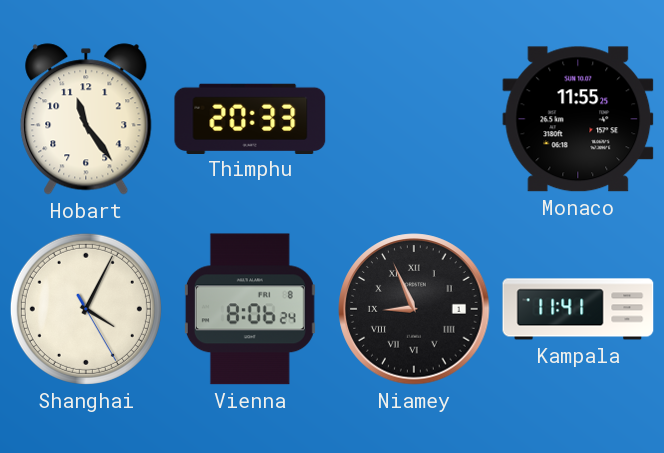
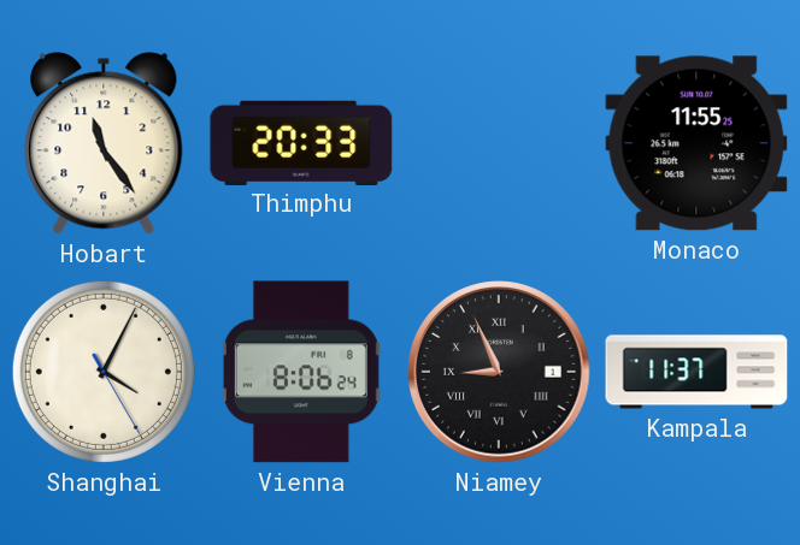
Kampala: 11:41 -> 11:37
